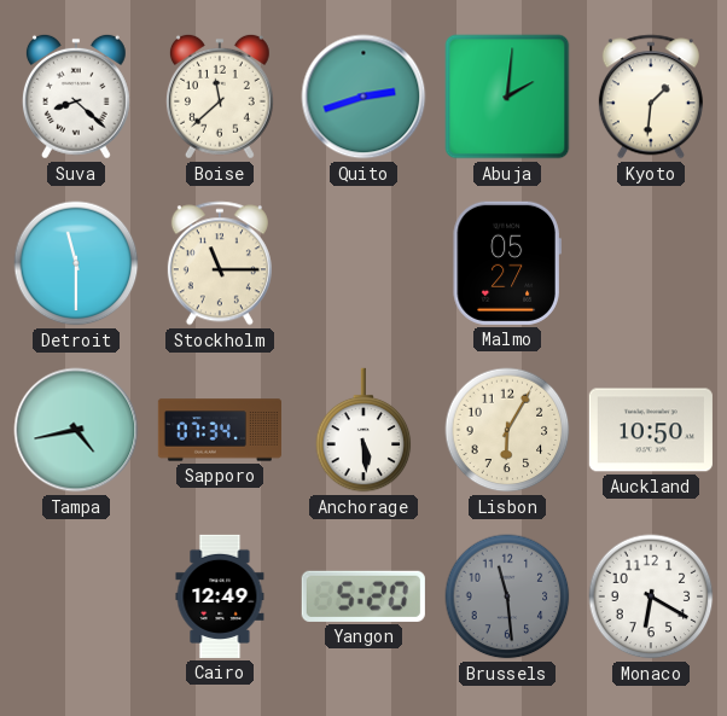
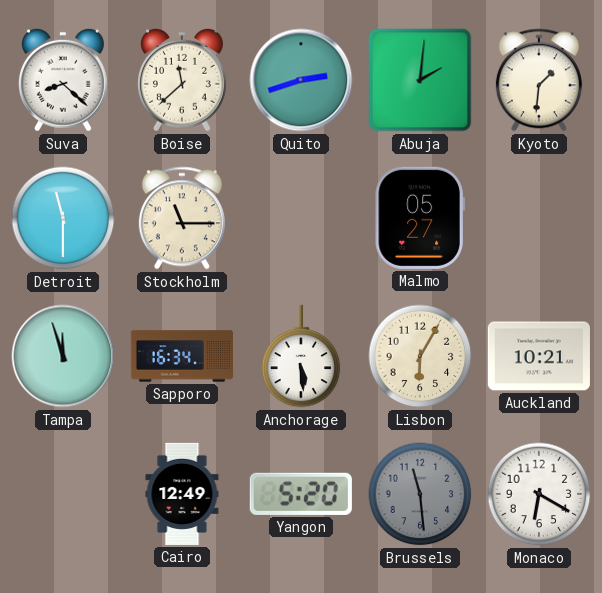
Tampa: 4:43 -> 11:57
Sapporo: 07:34 -> 16:34
Auckland: 10:50 -> 10:21
